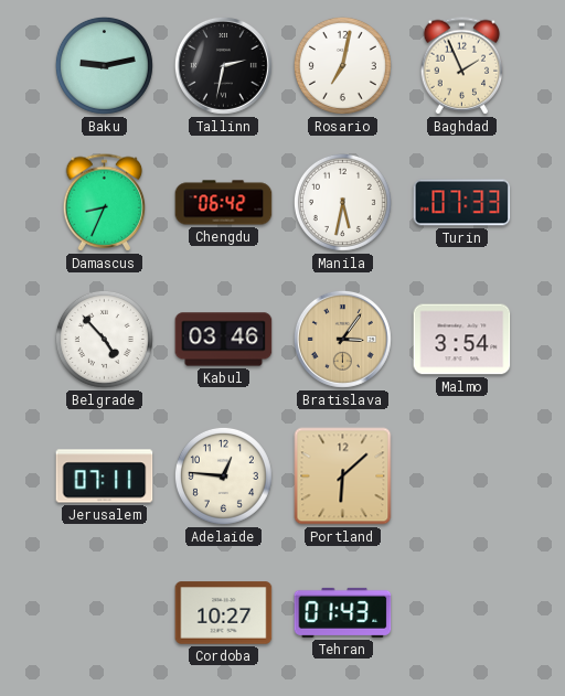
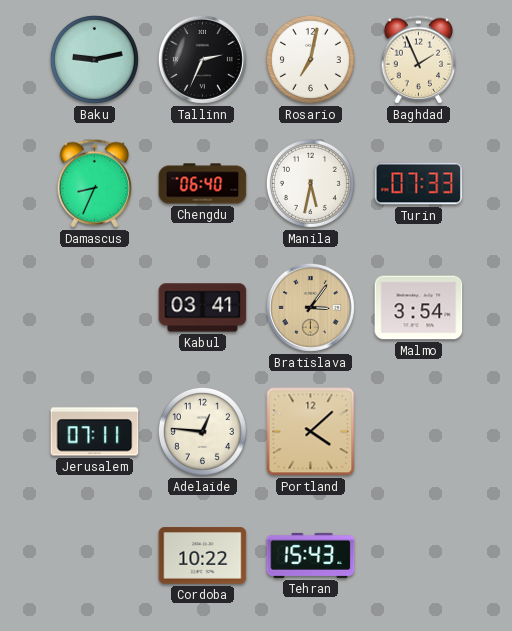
Tallinn: 2:32 -> 2:34
Chengdu: 06:42 -> 06:40
Belgrade: 4:53 -> none
Kabul: 03:46 -> 03:41
Portland: 6:08 -> 4:08
Cordoba: 10:27 -> 10:22
Tehran: 01:43 -> 15:43
